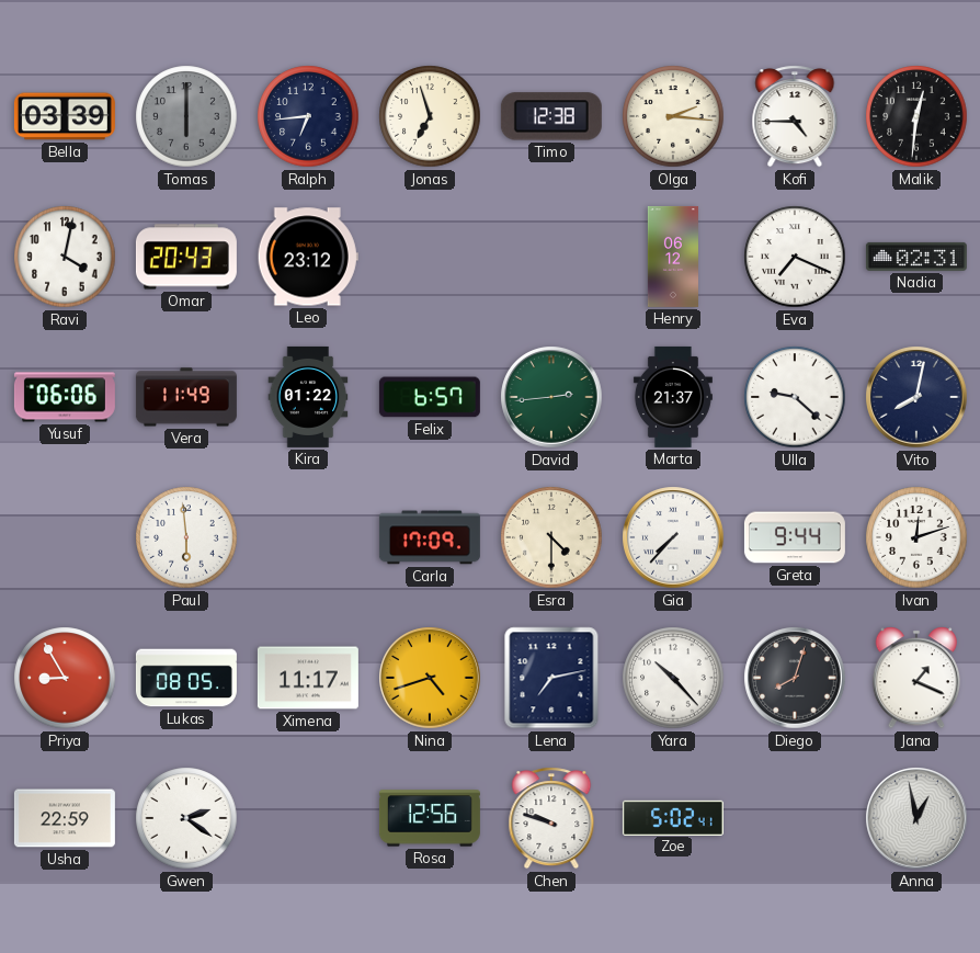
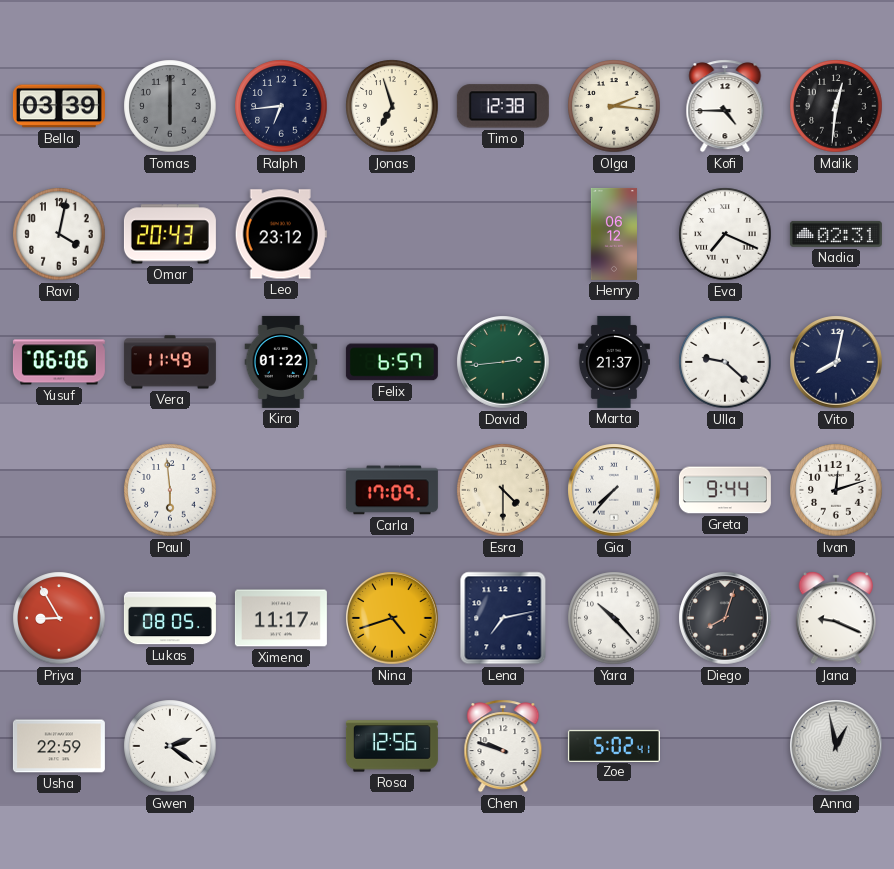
Jana: 1:19 -> 9:19
